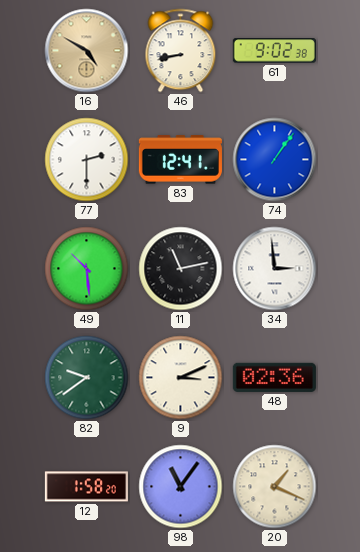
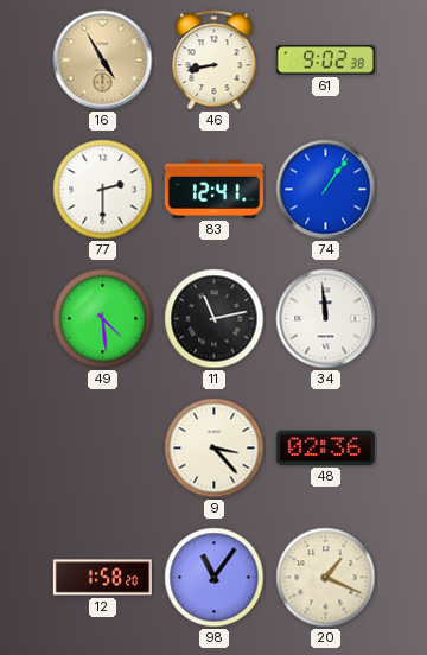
16: 4:50 -> 4:55
49: 10:29 -> 4:29
34: 2:59 -> 11:59
82: 9:39 -> none
9: 3:11 -> 3:23
